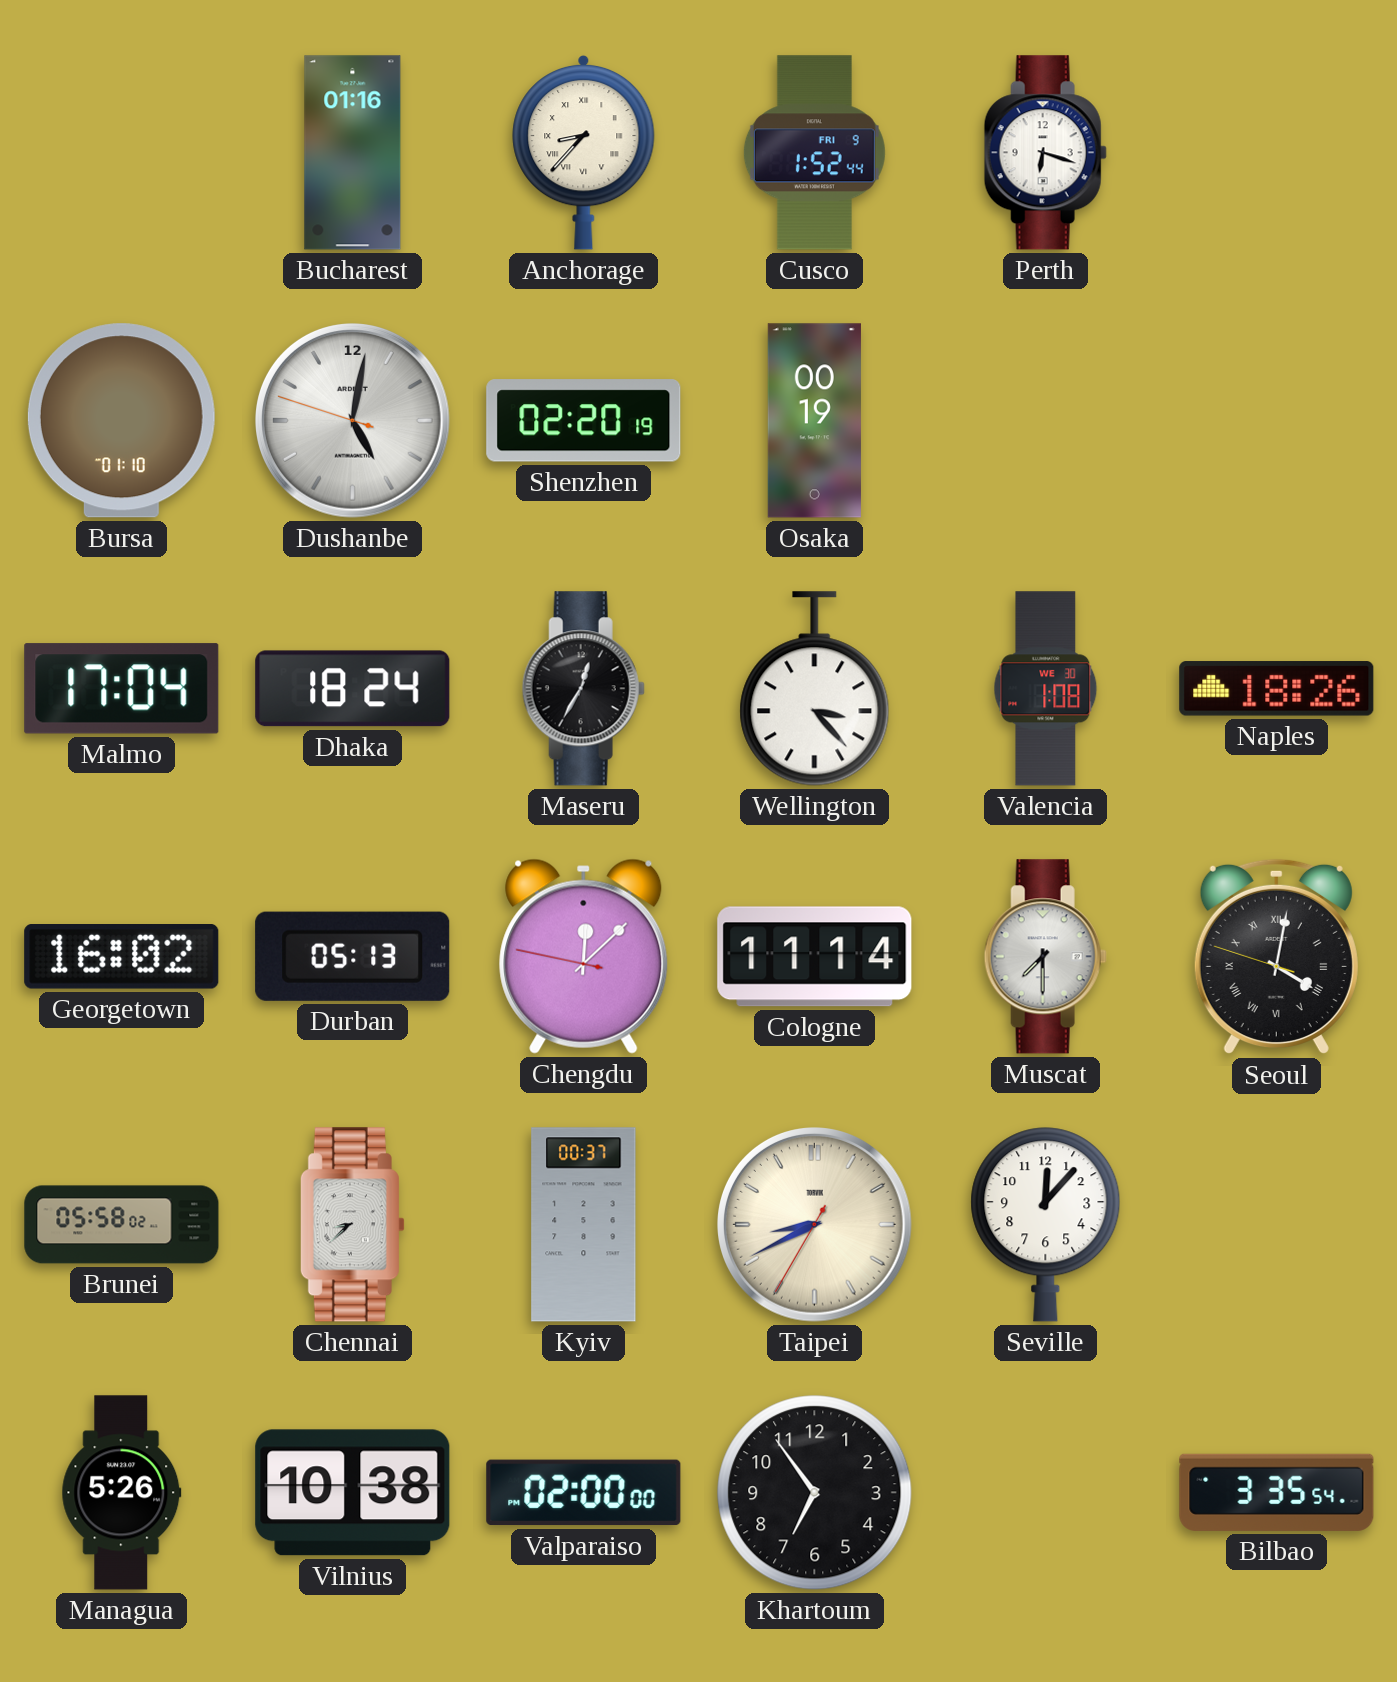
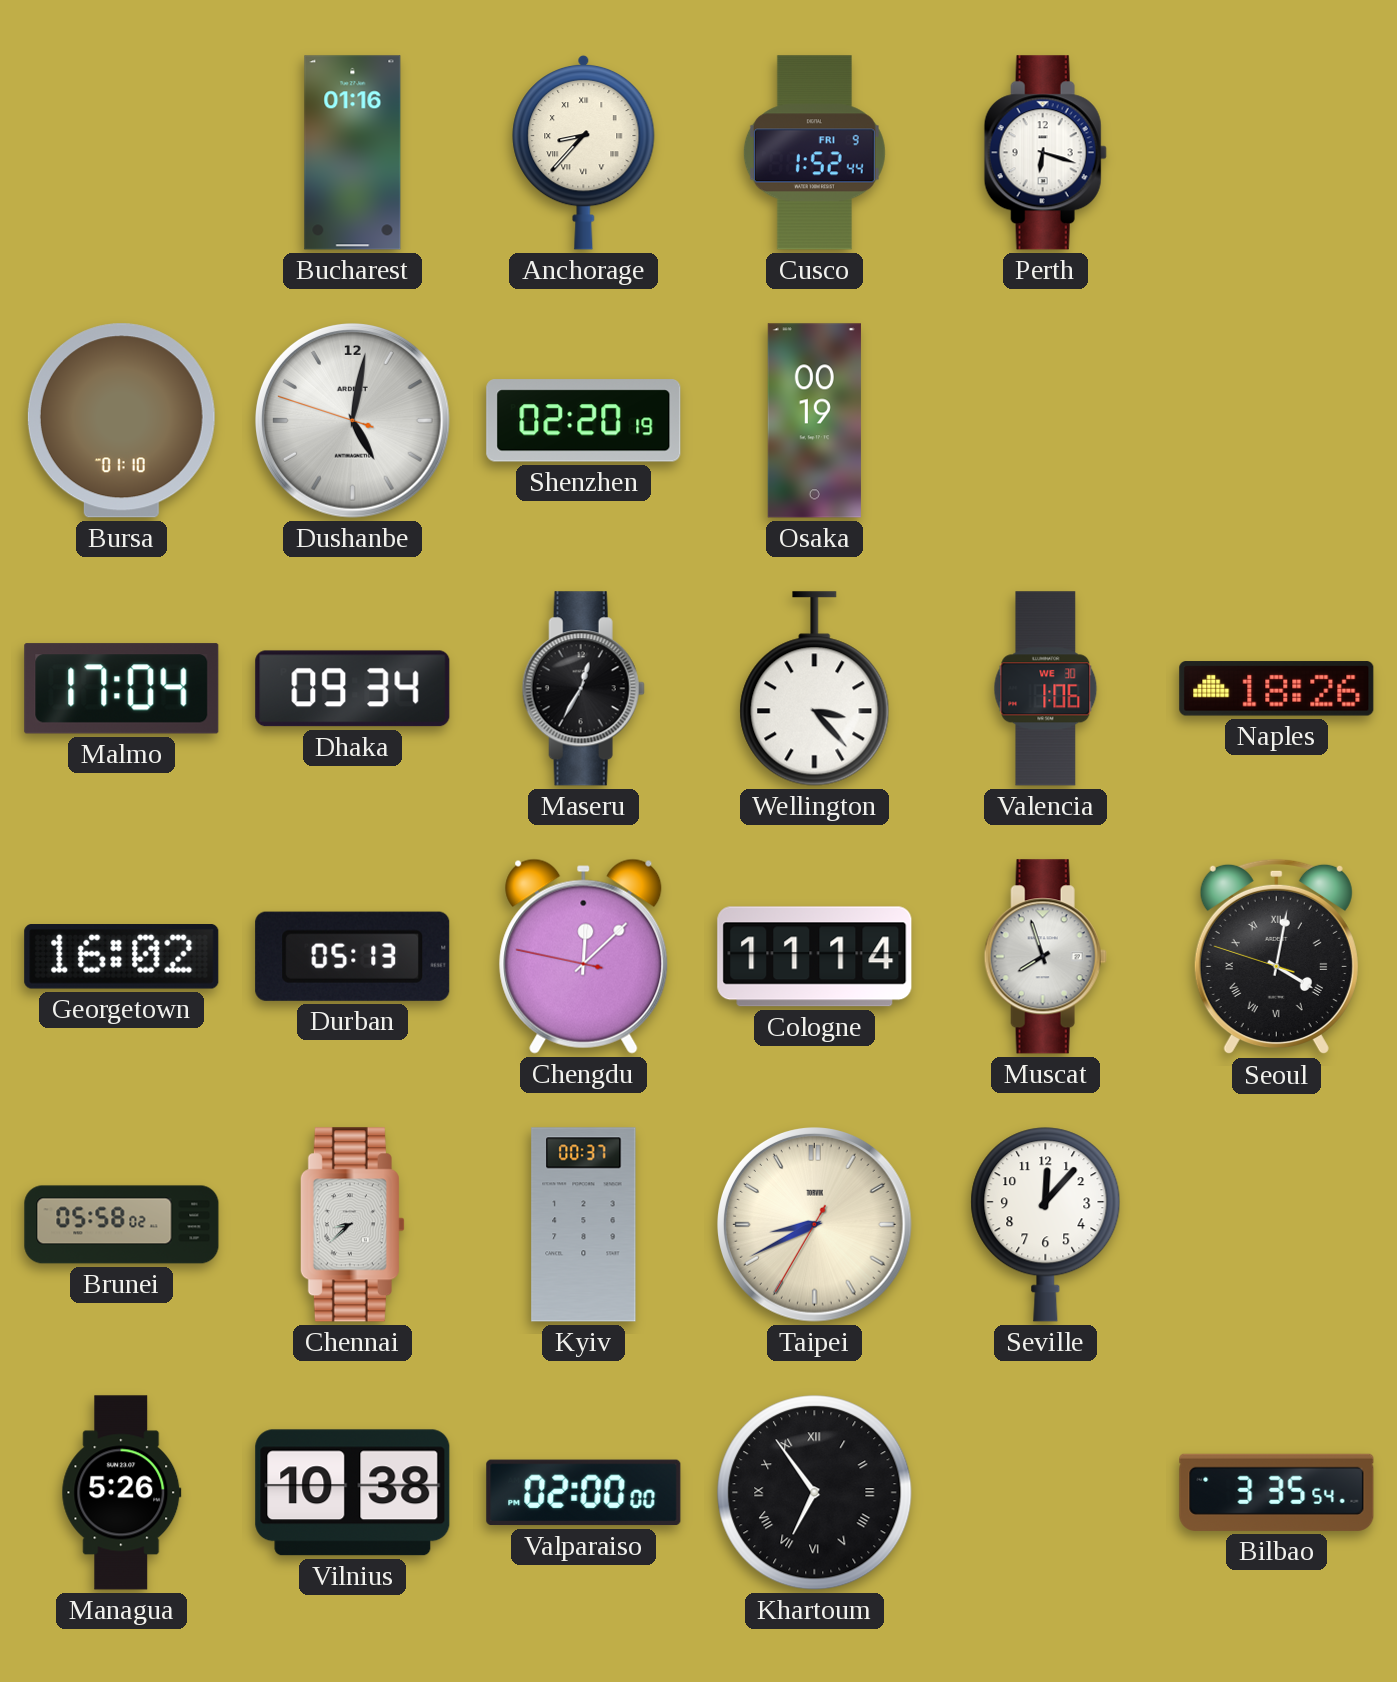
Dhaka: 18:24 -> 09:34
Valencia: 1:08 -> 1:06
Muscat: 7:30 -> 7:57
Khartoum numerals: Arabic -> Roman
